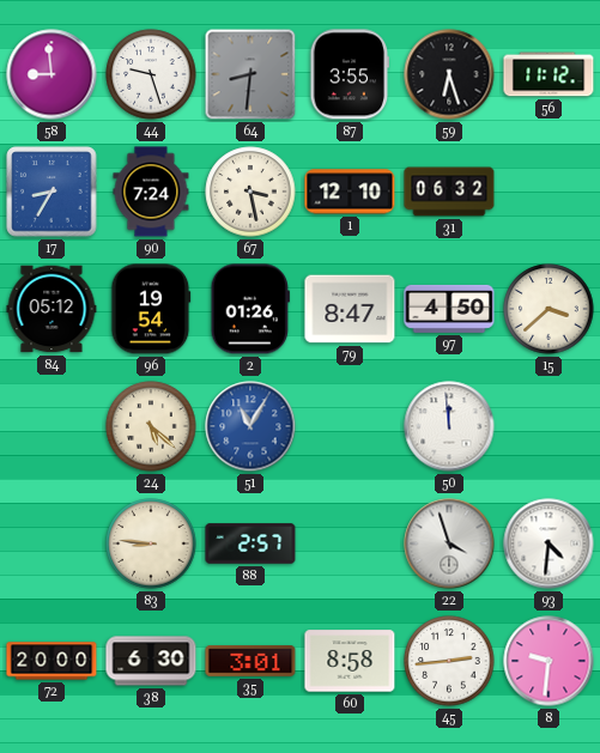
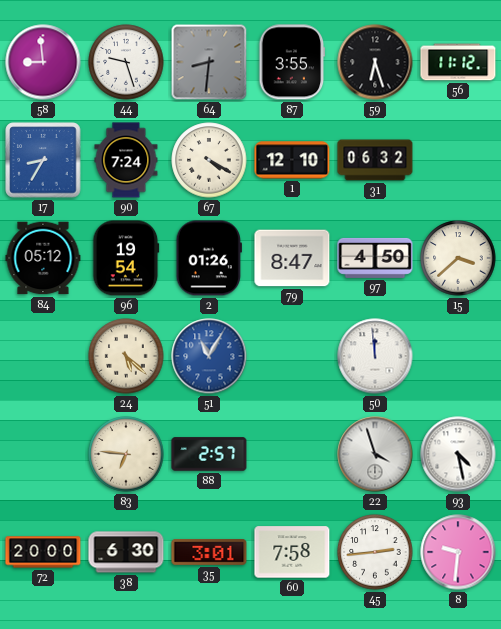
67: 3:28 -> 4:20
83: 8:46 -> 6:46
93: 4:31 -> 4:28
60: 8:58 -> 7:58
